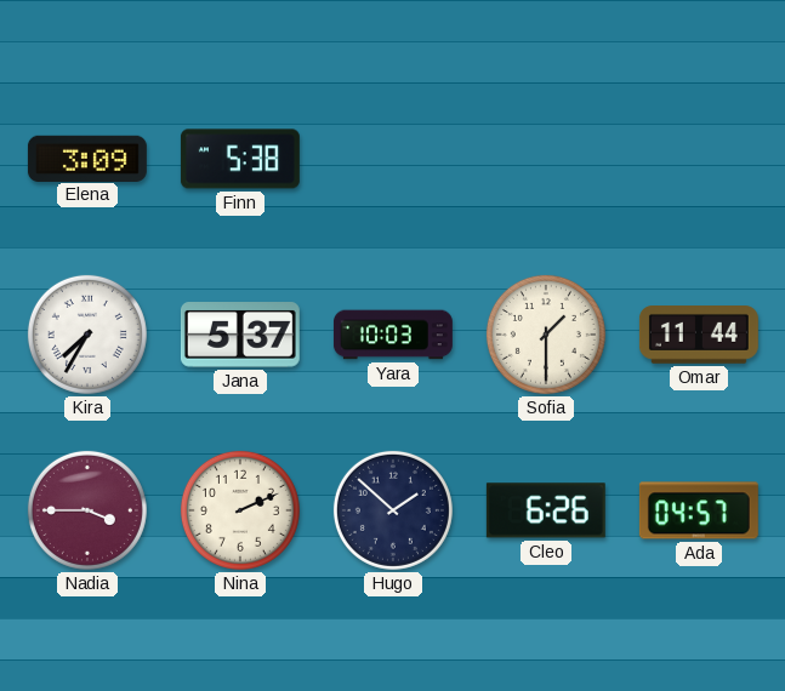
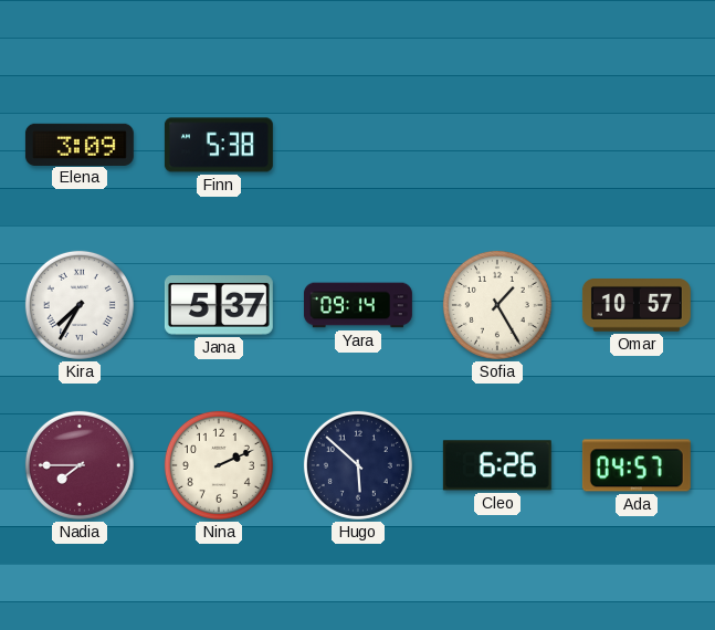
Yara: 10:03 -> 09:14
Sofia: 1:30 -> 1:25
Omar: 11:44 -> 10:57
Nadia: 3:45 -> 7:45
Hugo: 1:52 -> 5:52
